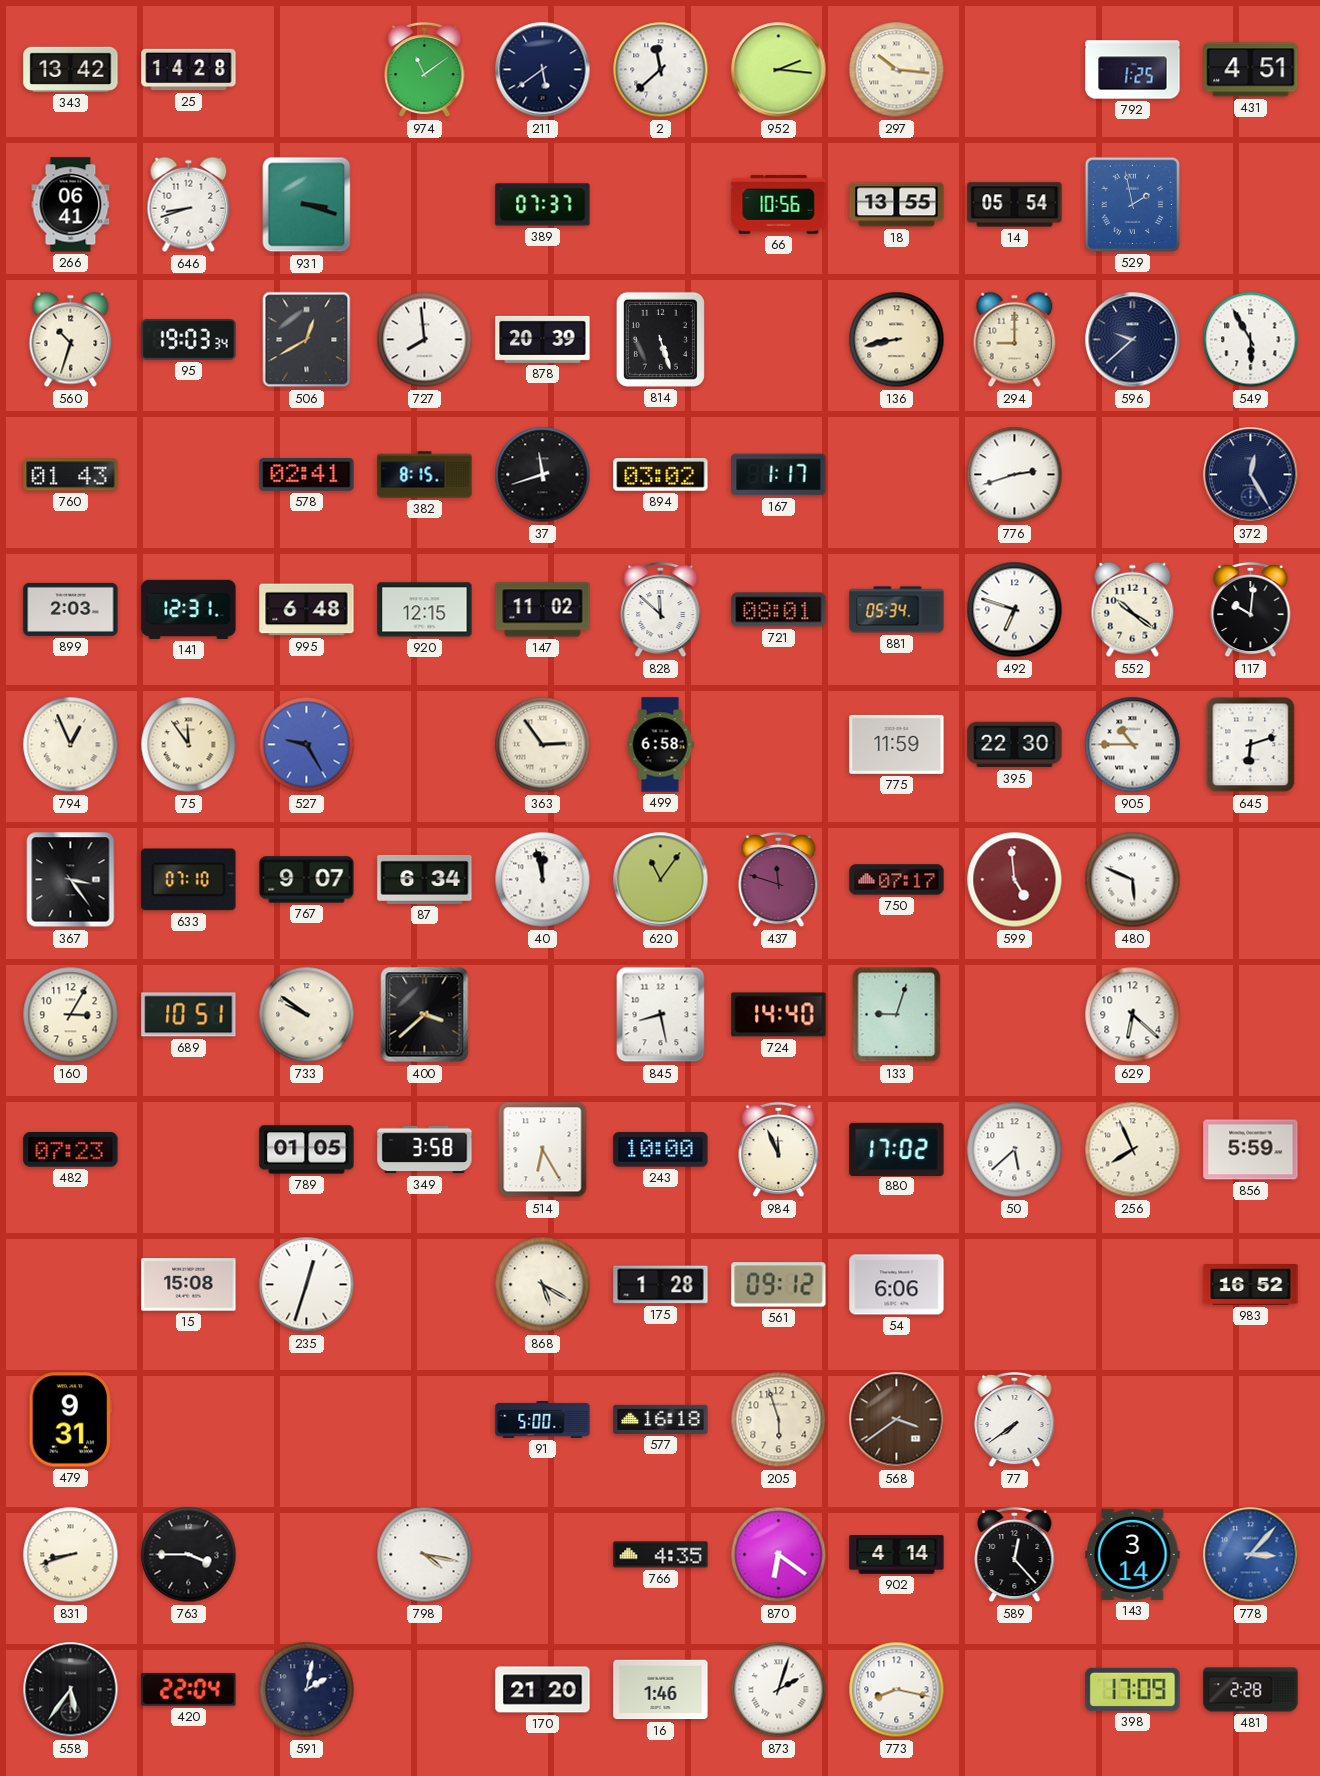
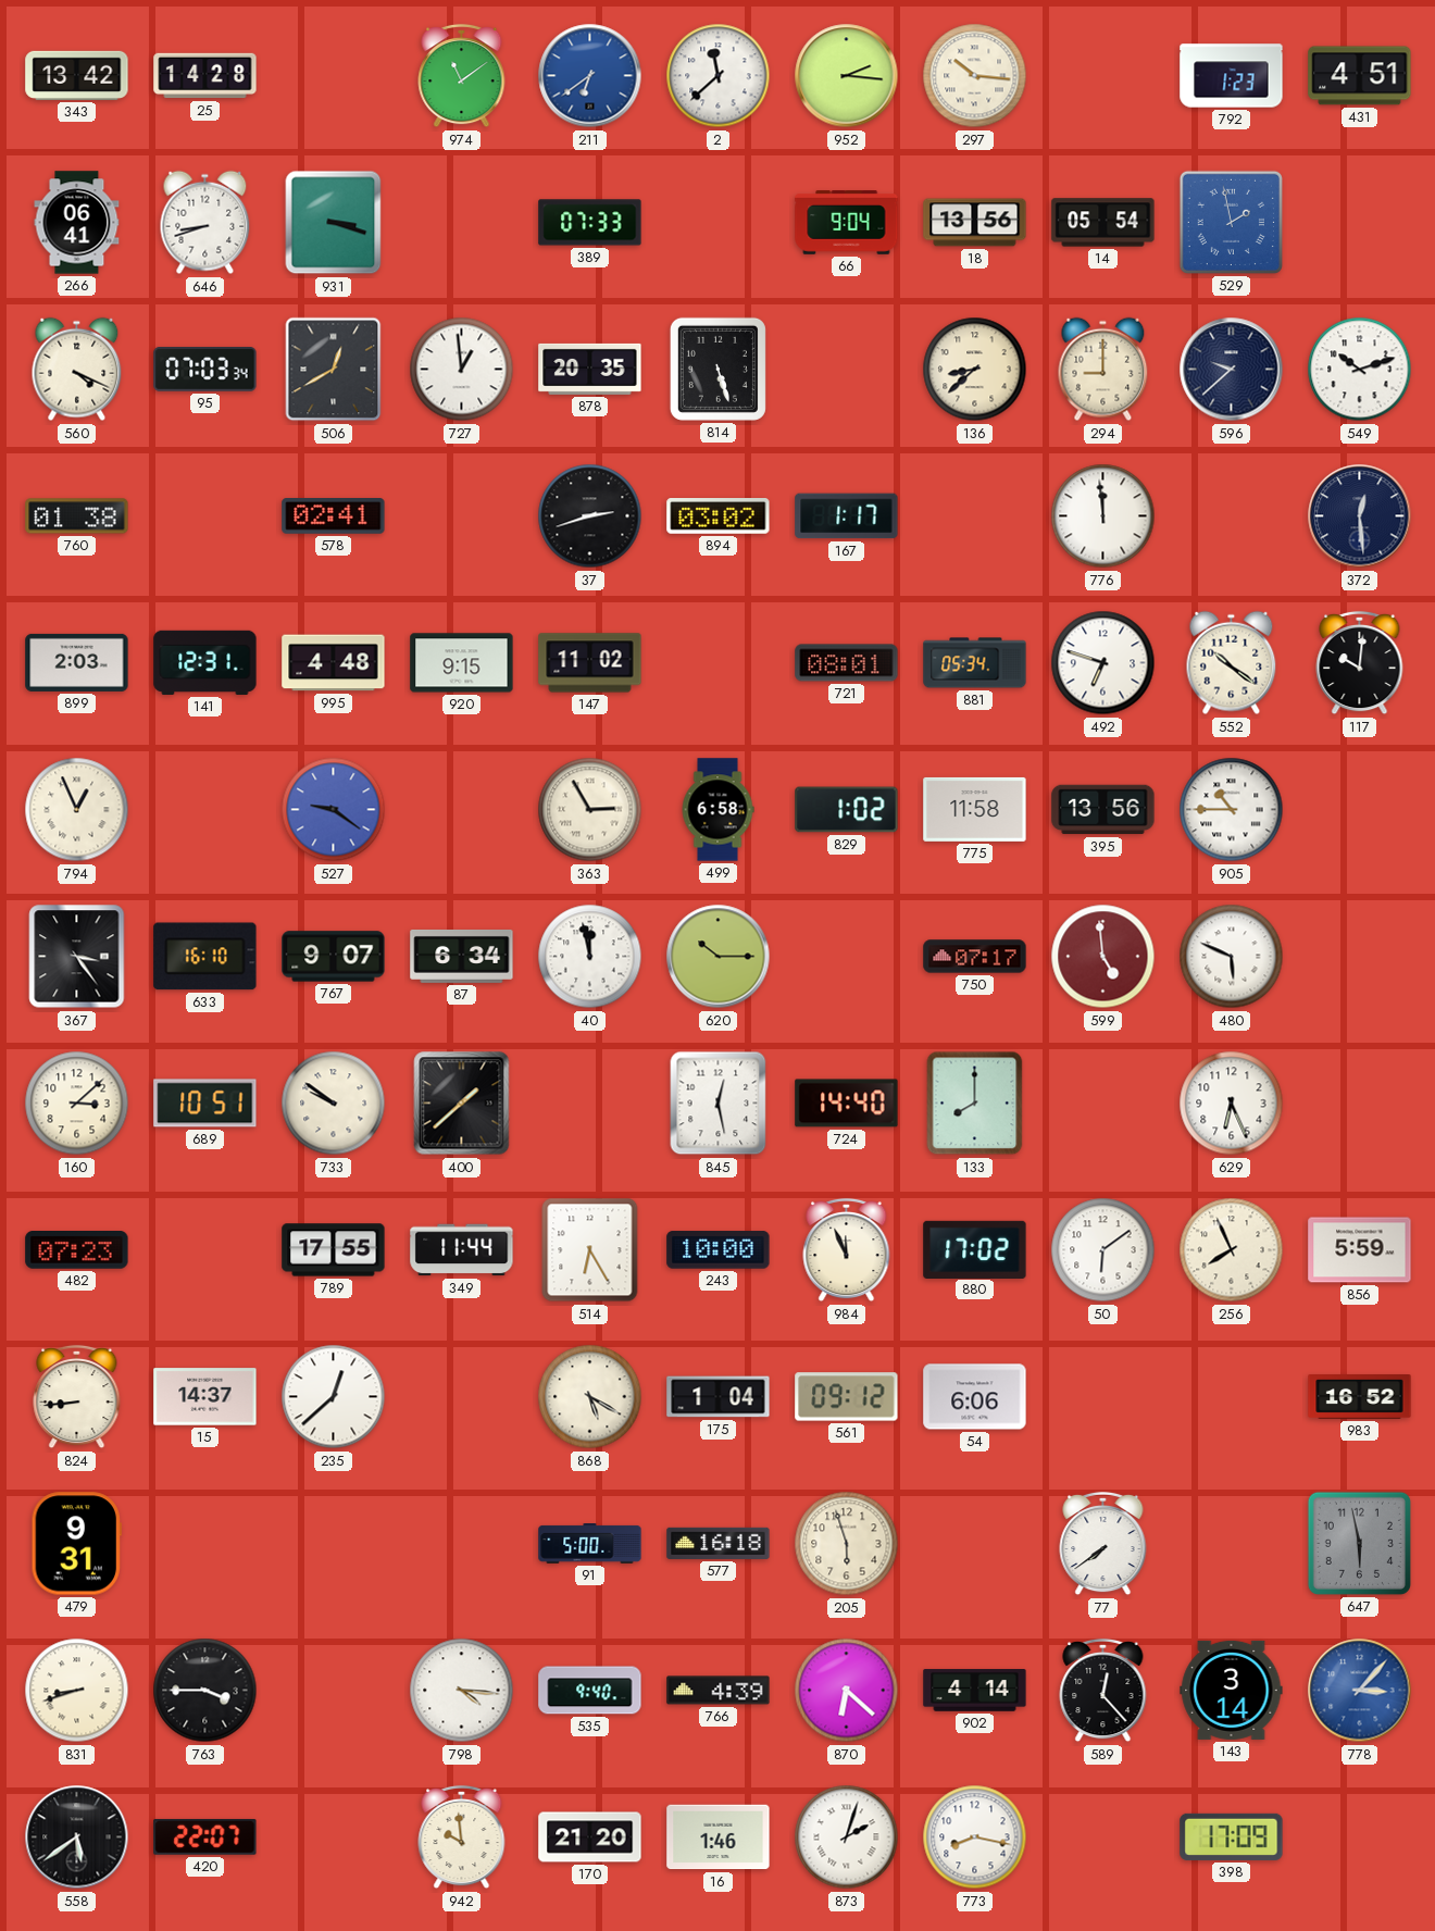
211: 5:39 -> 6:39
211 dial: navy -> blue
792: 1:25 -> 1:23
389: 07:37 -> 07:33
66: 10:56 -> 9:04
18: 13:55 -> 13:56
560: 10:33 -> 4:19
95: 19:03 -> 07:03
727: 7:59 -> 12:59
878: 20:39 -> 20:35
136: 8:43 -> 8:38
549: 5:55 -> 10:12
760: 01:43 -> 01:38
382: 8:15 -> none
37: 11:42 -> 2:42
776: 2:42 -> 11:59
372: 12:25 -> 12:29
995: 6:48 -> 4:48
920: 12:15 -> 9:15
828: 11:52 -> none
75: 11:54 -> none
527: 9:25 -> 9:21
363: 2:54 -> 2:55
829: none -> 1:02
775: 11:59 -> 11:58
395: 22:30 -> 13:56
645: 6:12 -> none
633: 07:10 -> 16:10
620: 11:06 -> 10:15
437: 11:48 -> none
160: 3:05 -> 3:08
400: 3:38 -> 1:38
845: 8:28 -> 12:28
133: 9:03 -> 8:00
629: 6:22 -> 6:26
789: 01:05 -> 17:55
349: 3:58 -> 11:44
50: 5:38 -> 6:09
824: none -> 8:44
15: 15:08 -> 14:37
235: 12:33 -> 12:38
175: 1:28 -> 1:04
568: 3:39 -> none
647: none -> 5:58
798: 4:17 -> 4:16
535: none -> 9:40
766: 4:35 -> 4:39
870: 6:21 -> 6:22
558: 5:36 -> 5:39
420: 22:04 -> 22:07
591: 2:02 -> none
942: none -> 9:59
481: 2:28 -> none
